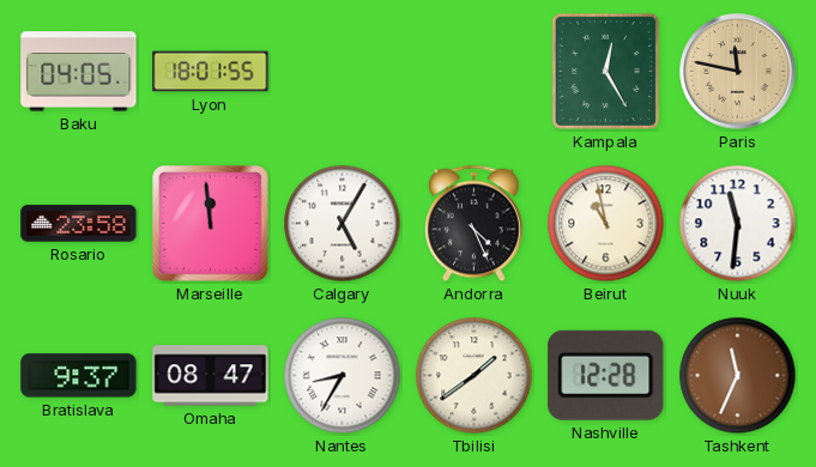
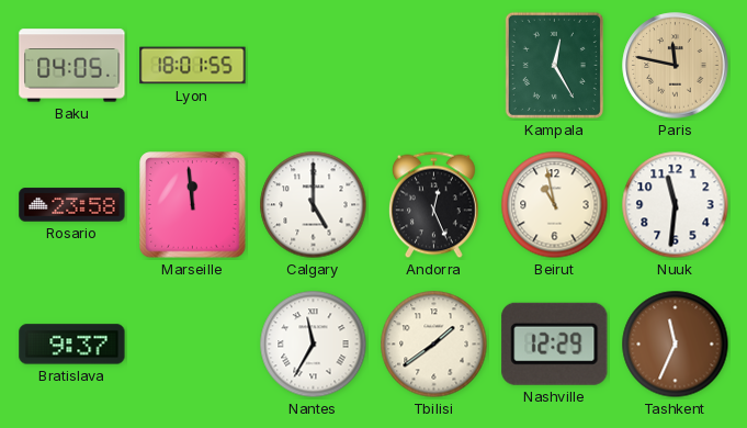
Calgary: 5:05 -> 5:00
Andorra: 4:26 -> 12:26
Omaha: 08:47 -> none
Nantes: 8:35 -> 11:35
Nashville: 12:28 -> 12:29
